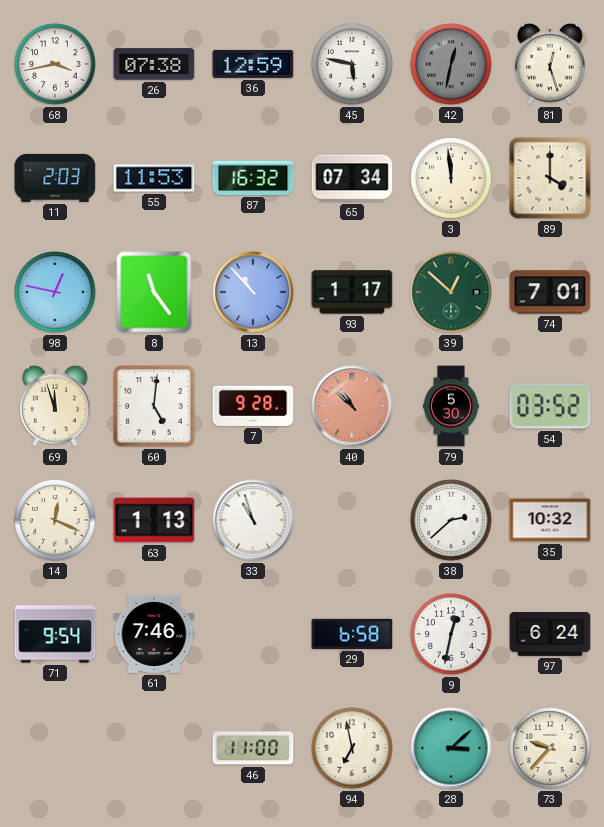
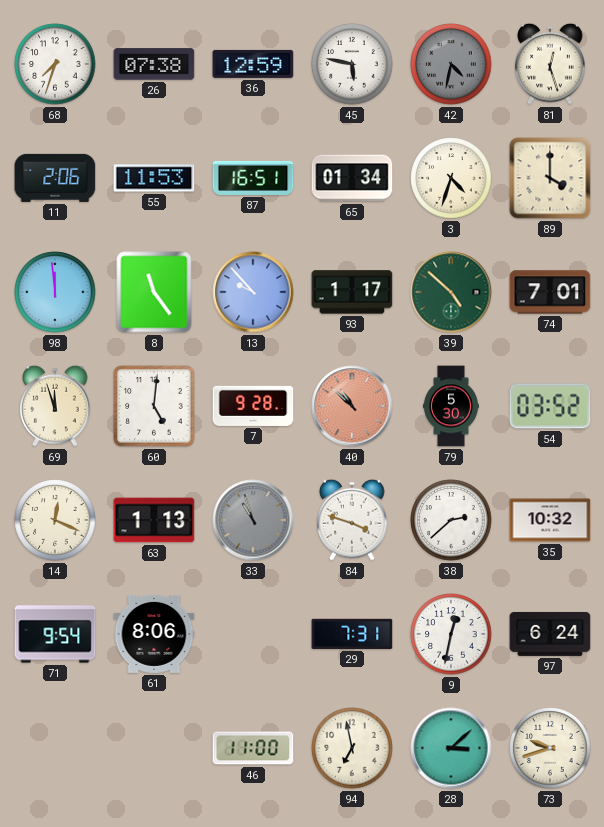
68: 3:43 -> 7:33
42: 12:32 -> 4:32
11: 2:03 -> 2:06
87: 16:32 -> 16:51
65: 07:34 -> 01:34
3: 11:59 -> 4:33
98: 12:47 -> 11:59
13: 10:53 -> 9:53
39: 12:52 -> 4:52
33 dial: white -> grey
84: none -> 3:48
61: 7:46 -> 8:06
29: 6:58 -> 7:31
73: 9:37 -> 9:42
